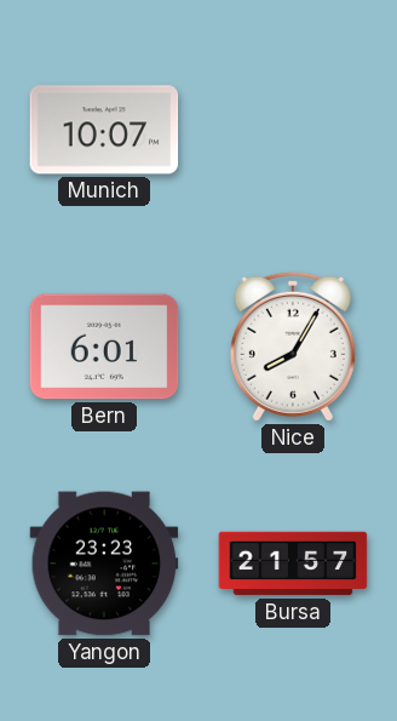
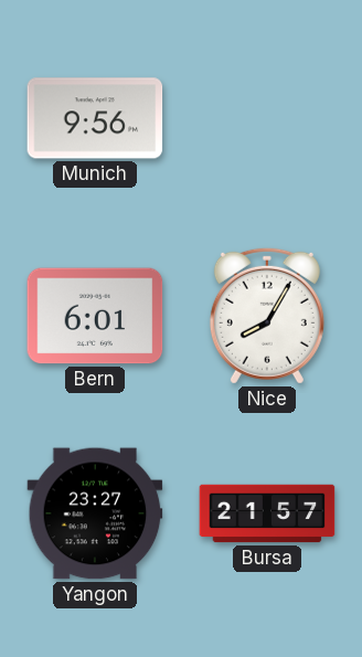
Munich: 10:07 -> 9:56
Yangon: 23:23 -> 23:27
